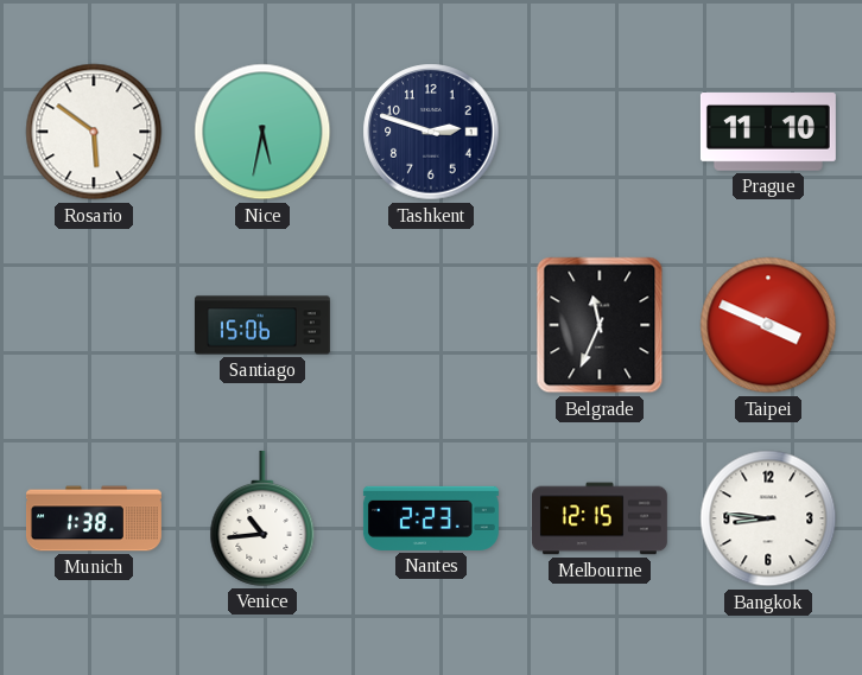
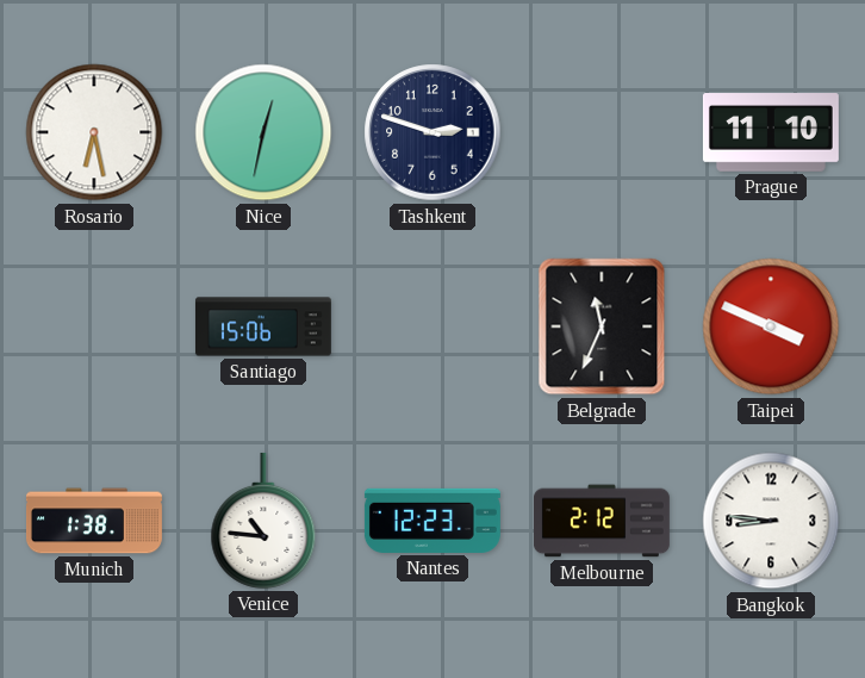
Rosario: 5:51 -> 6:28
Nice: 5:32 -> 12:32
Venice: 10:44 -> 10:46
Nantes: 2:23 -> 12:23
Melbourne: 12:15 -> 2:12
